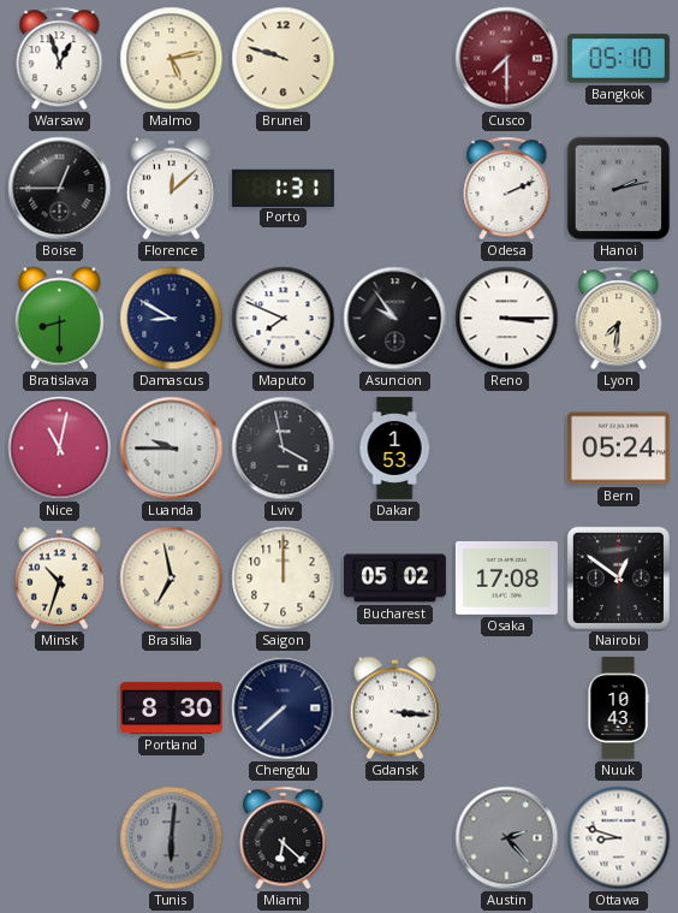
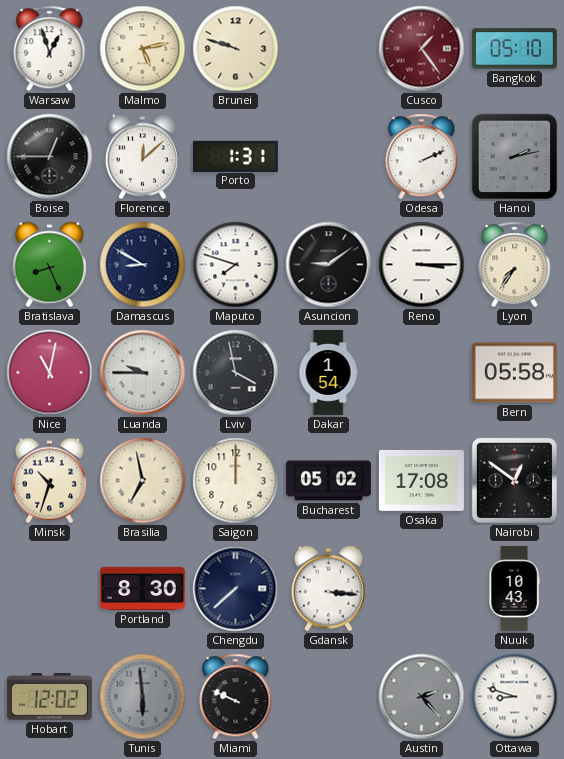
Cusco: 7:30 -> 1:24
Bratislava: 8:30 -> 8:26
Maputo: 7:49 -> 7:48
Asuncion: 9:54 -> 9:09
Lyon: 7:31 -> 7:36
Dakar: 1:53 -> 1:54
Bern: 05:24 -> 05:58
Hobart: none -> 12:02
Tunis: 6:01 -> 5:59
Miami: 6:22 -> 9:49
